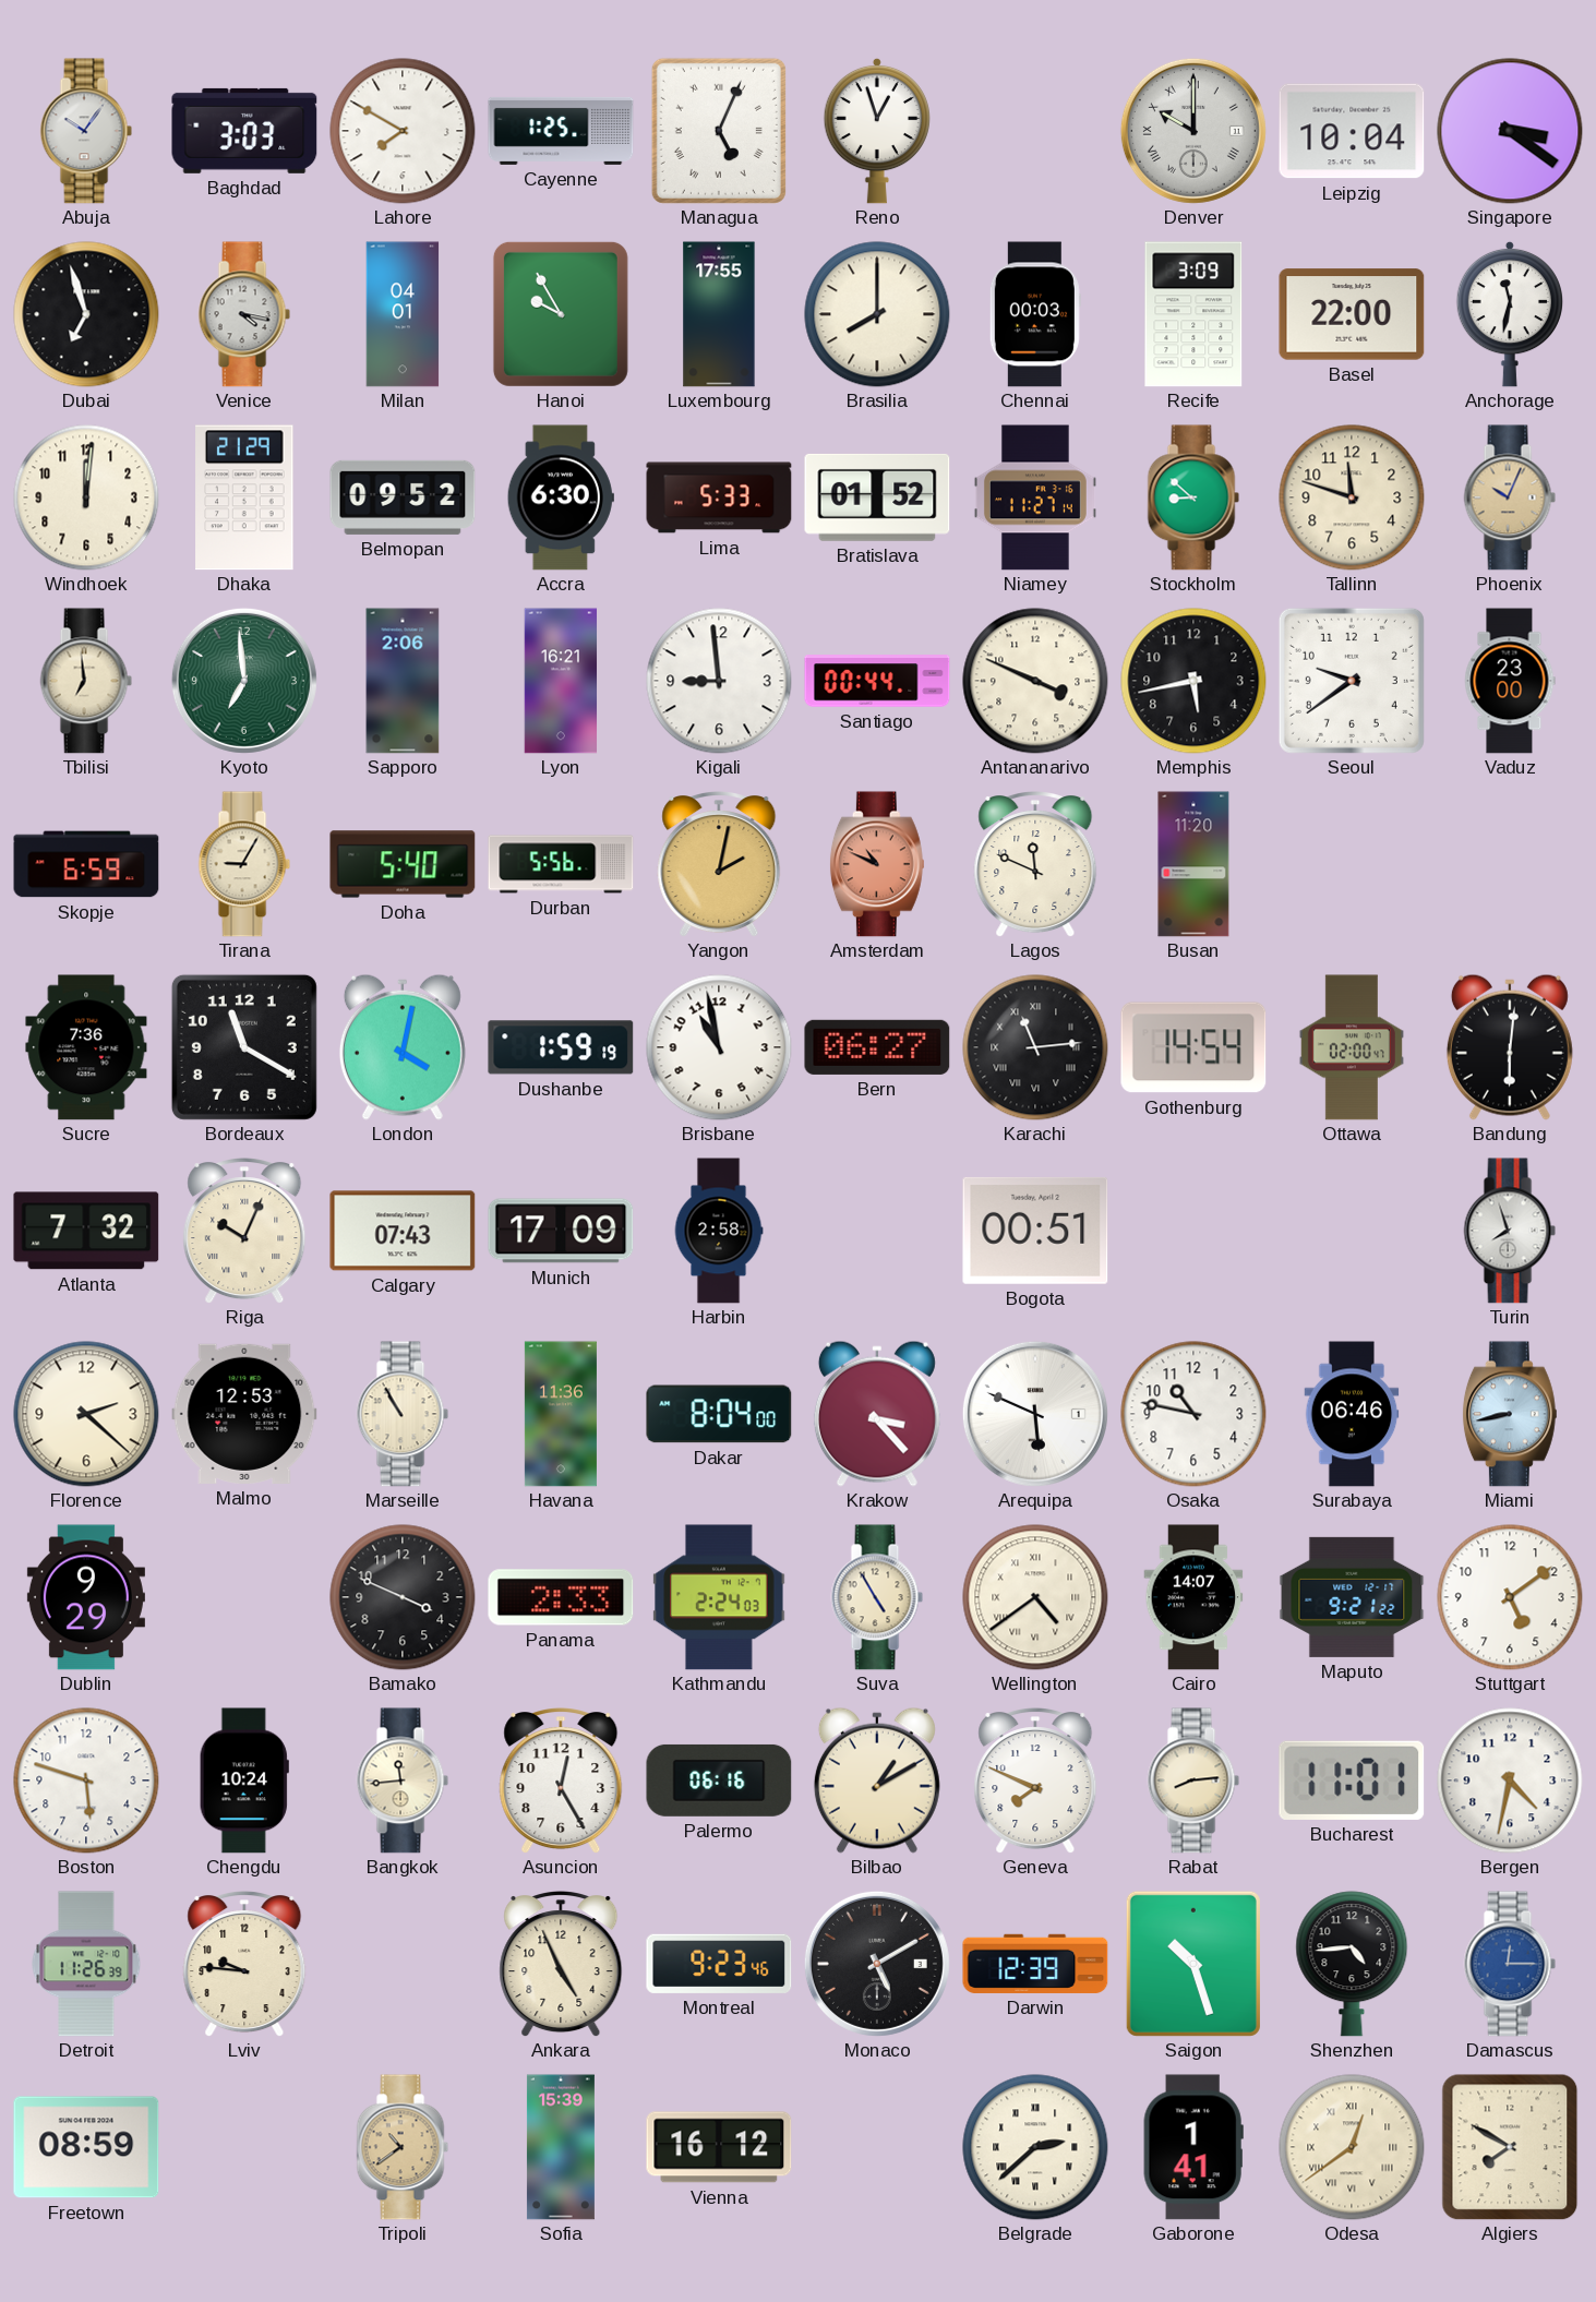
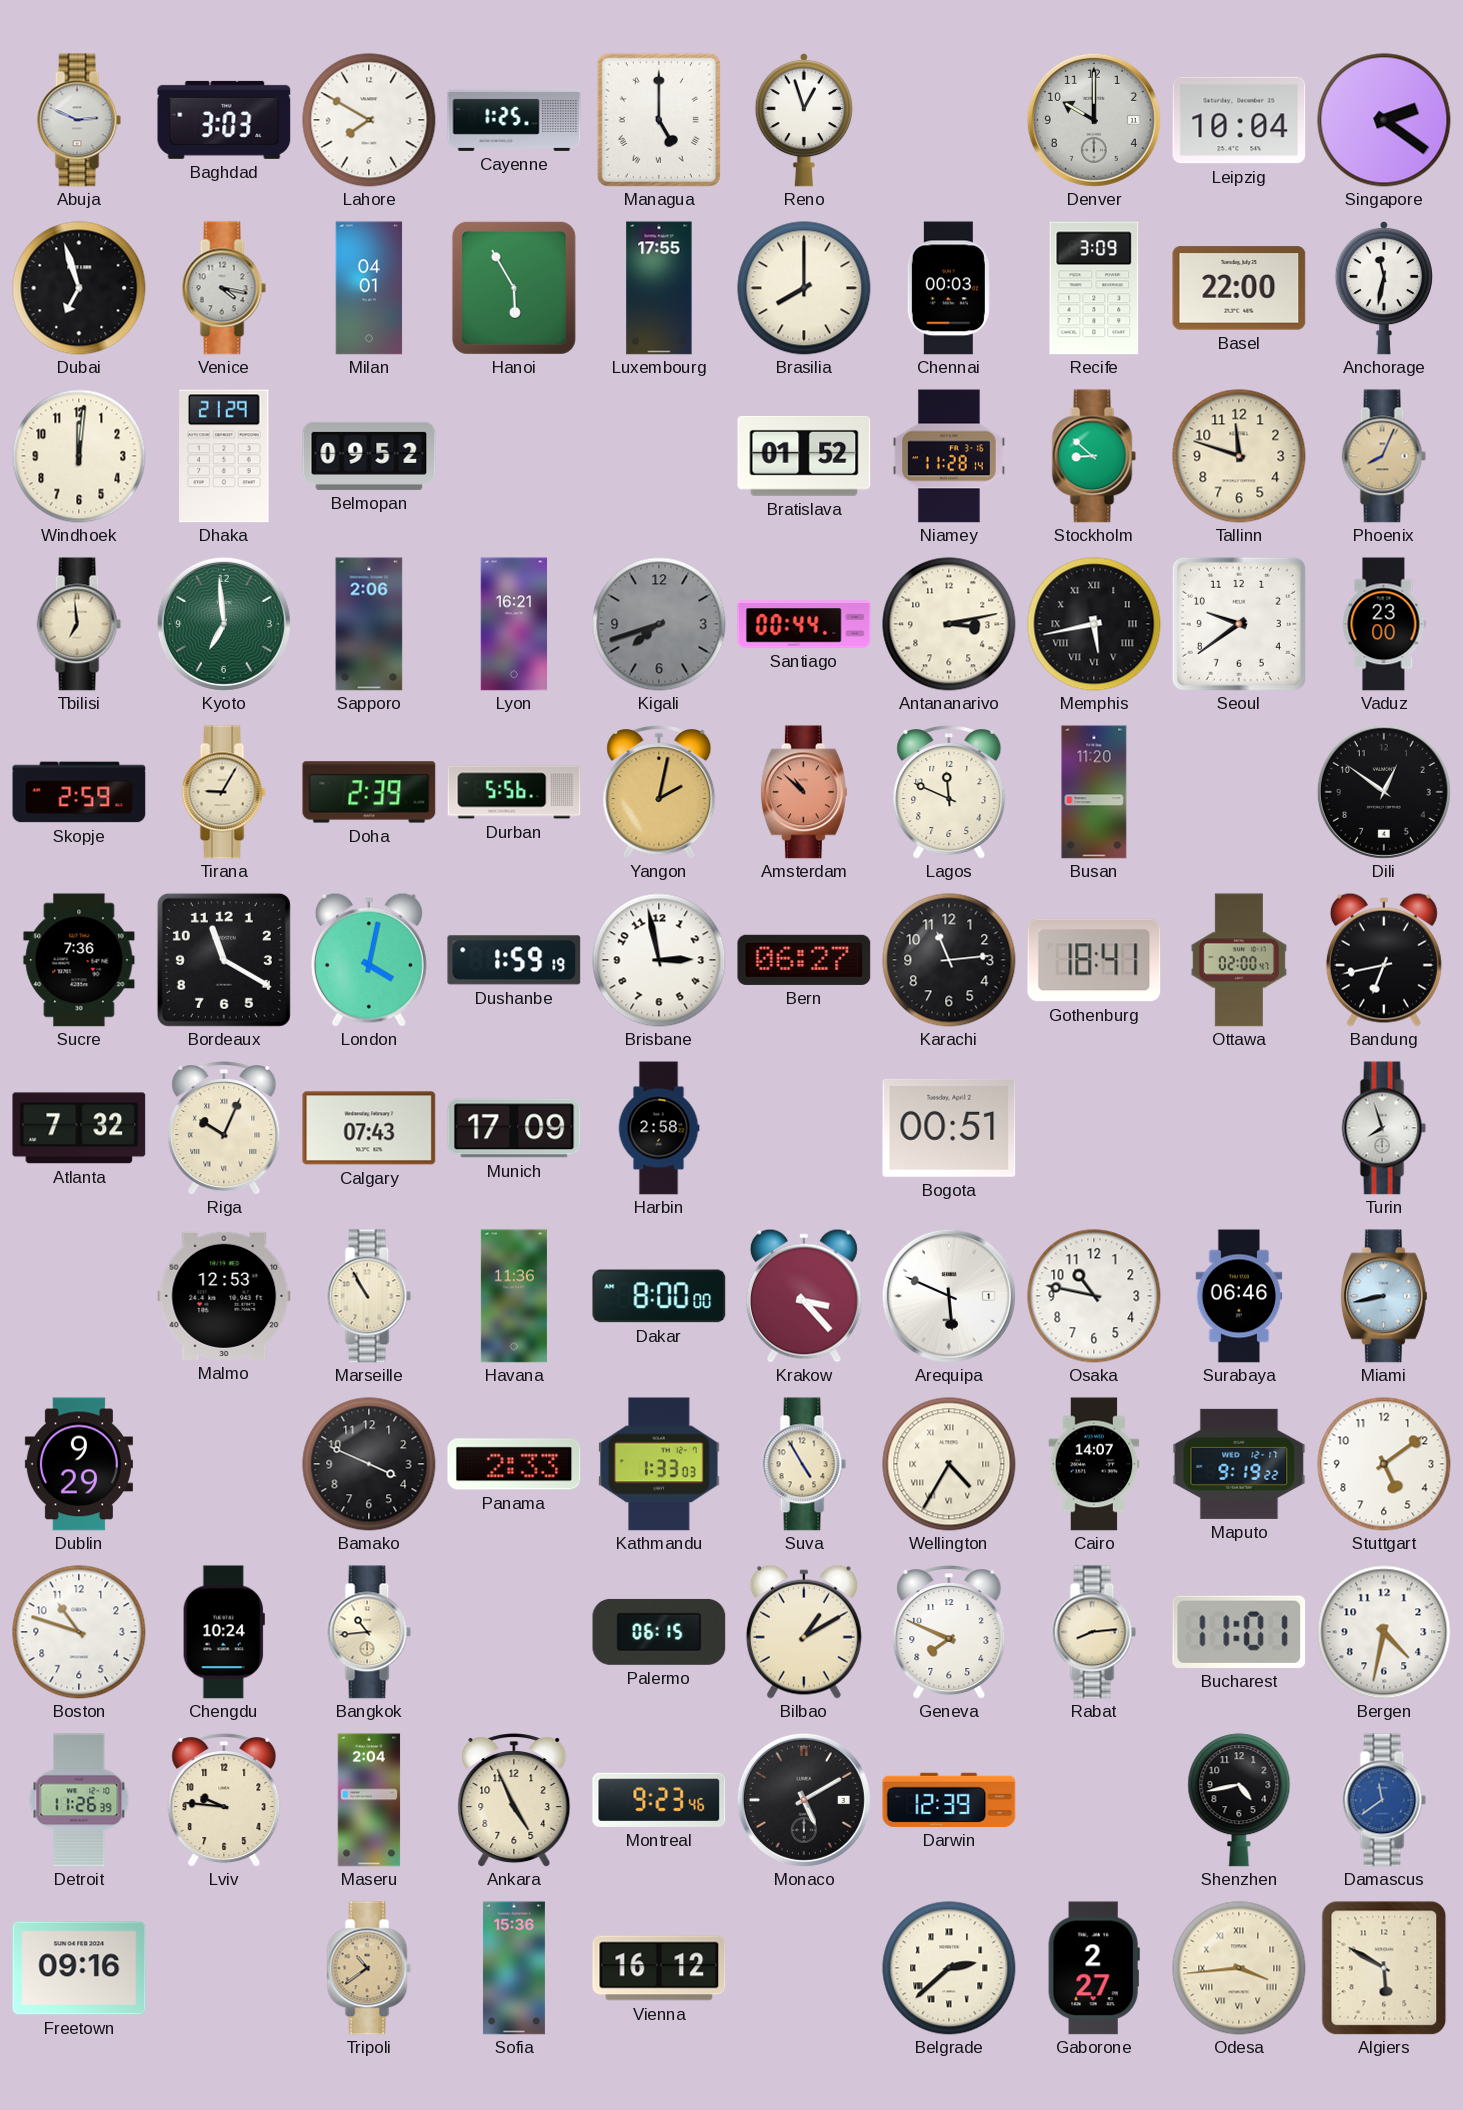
Abuja: 10:06 -> 2:49
Managua: 5:04 -> 5:00
Denver numerals: Roman -> Arabic
Singapore: 3:21 -> 2:21
Hanoi: 9:55 -> 5:55
Accra: 6:30 -> none
Lima: 5:33 -> none
Niamey: 11:27 -> 11:28
Phoenix: 10:04 -> 8:04
Kigali: 8:59 -> 7:42
Kigali dial: white -> grey
Antananarivo: 3:49 -> 3:13
Memphis numerals: Arabic -> Roman
Skopje: 6:59 -> 2:59
Doha: 5:40 -> 2:39
Amsterdam: 10:49 -> 10:52
Dili: none -> 12:51
Brisbane: 10:58 -> 2:58
Karachi numerals: Roman -> Arabic
Gothenburg: 14:54 -> 18:41
Bandung: 6:01 -> 6:43
Florence: 2:22 -> none
Dakar: 8:04 -> 8:00
Kathmandu: 2:24 -> 1:33
Wellington: 4:39 -> 4:35
Maputo: 9:21 -> 9:19
Boston: 5:48 -> 10:48
Bangkok: 11:44 -> 10:44
Asuncion: 12:25 -> none
Palermo: 06:16 -> 06:15
Maseru: none -> 2:04
Saigon: 10:27 -> none
Shenzhen: 4:44 -> 4:43
Damascus: 12:15 -> 11:39
Freetown: 08:59 -> 09:16
Sofia: 15:39 -> 15:36
Gaborone: 1:41 -> 2:27
Odesa: 12:39 -> 3:44
Algiers: 7:50 -> 5:50
